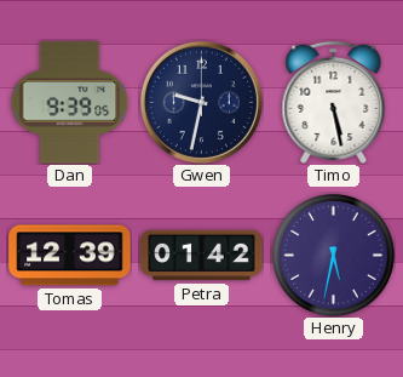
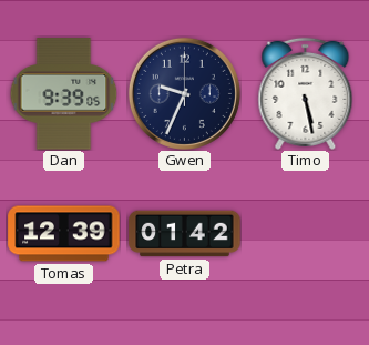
Gwen: 9:32 -> 9:34
Henry: 5:32 -> none
